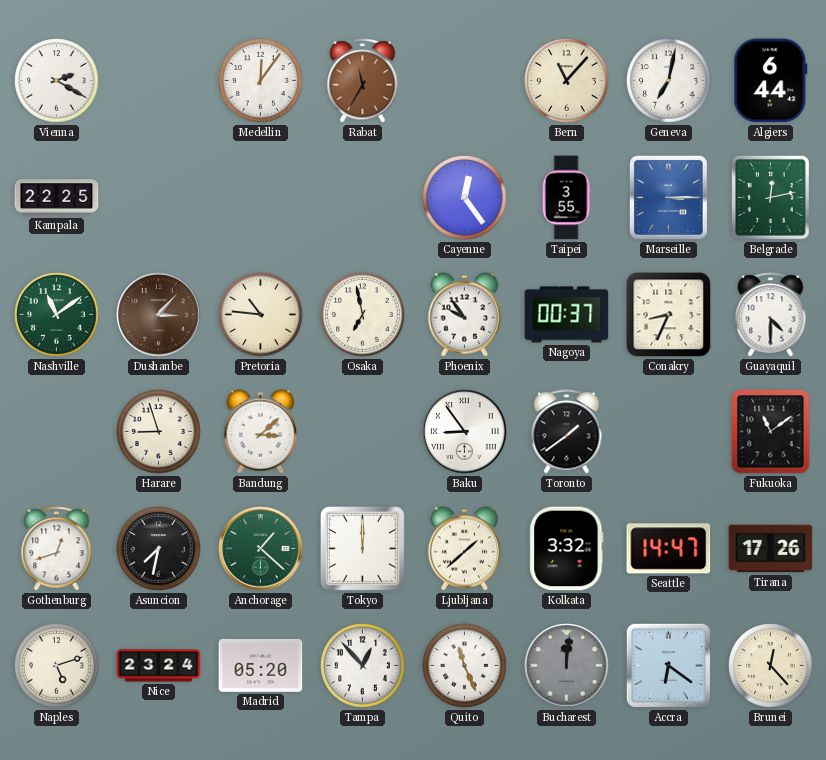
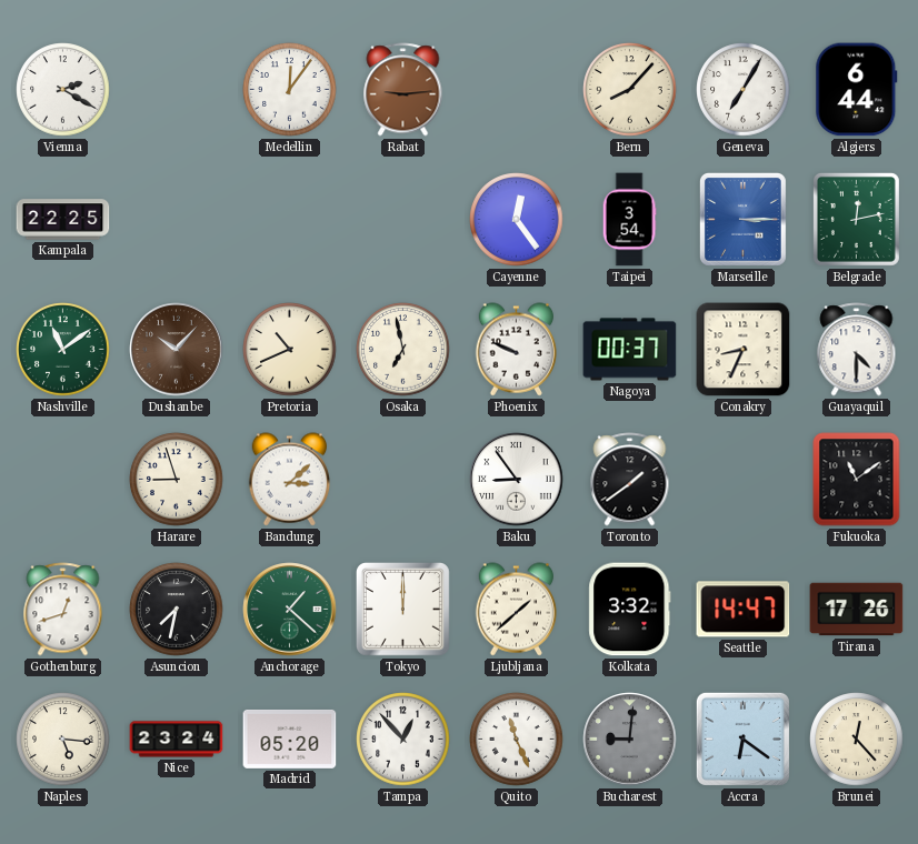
Rabat: 11:35 -> 9:14
Bern: 11:07 -> 8:07
Geneva: 7:02 -> 7:05
Taipei: 3:55 -> 3:54
Dushanbe: 3:07 -> 10:07
Pretoria: 10:46 -> 10:41
Phoenix: 9:54 -> 9:49
Naples: 5:12 -> 5:16
Bucharest: 12:01 -> 9:01
